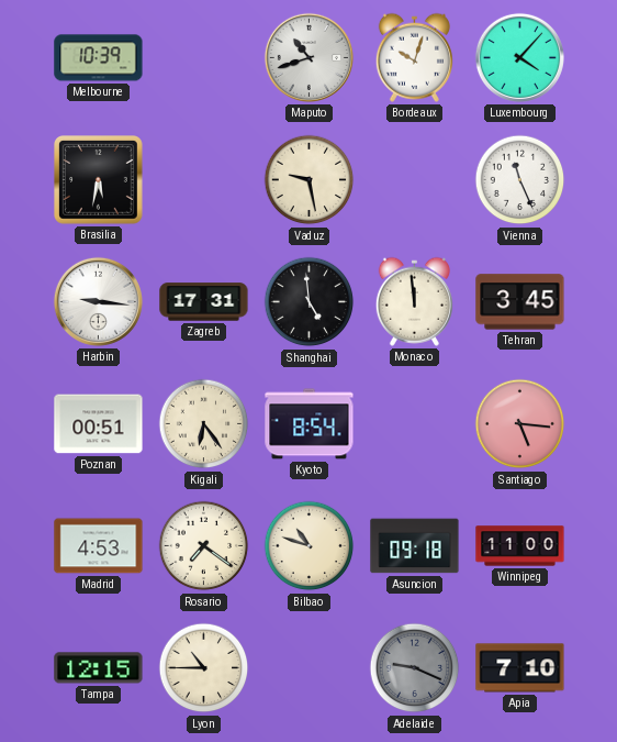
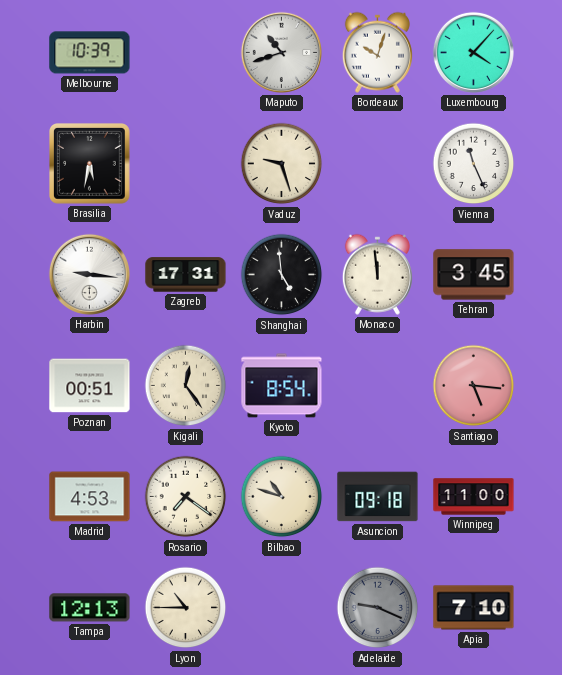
Vaduz: 9:28 -> 9:27
Kigali: 6:24 -> 12:24
Tampa: 12:15 -> 12:13
